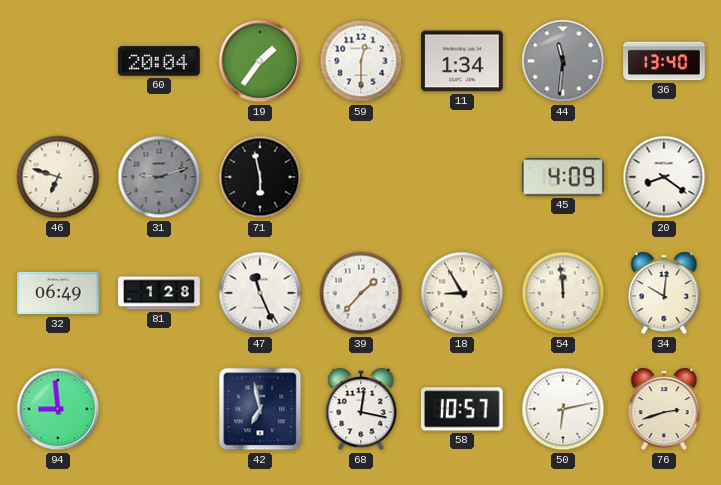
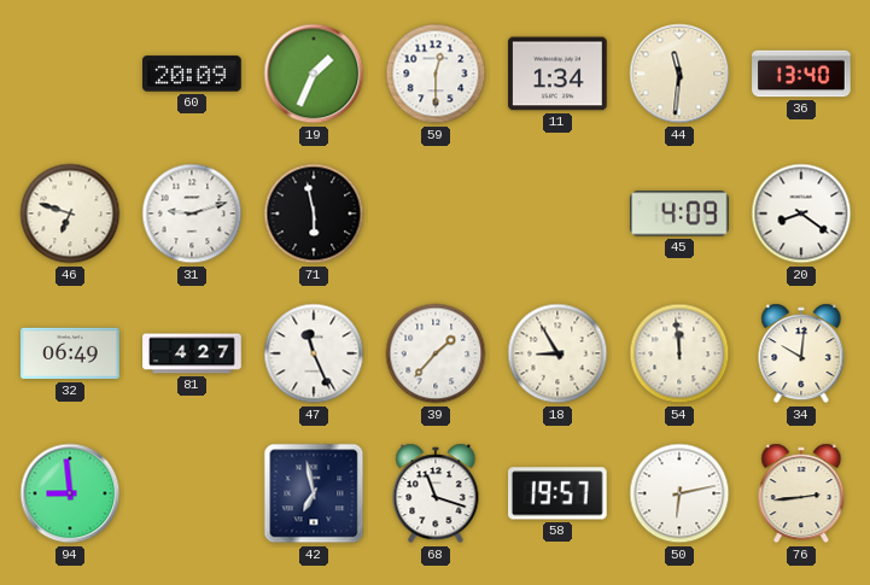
60: 20:04 -> 20:09
19: 1:36 -> 1:34
44 dial: grey -> cream
31 dial: grey -> white
81: 1:28 -> 4:27
68: 12:17 -> 11:18
58: 10:57 -> 19:57
76: 2:42 -> 2:44
